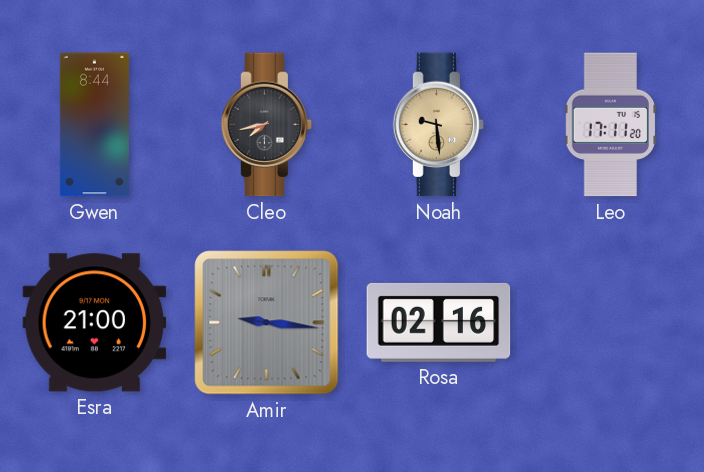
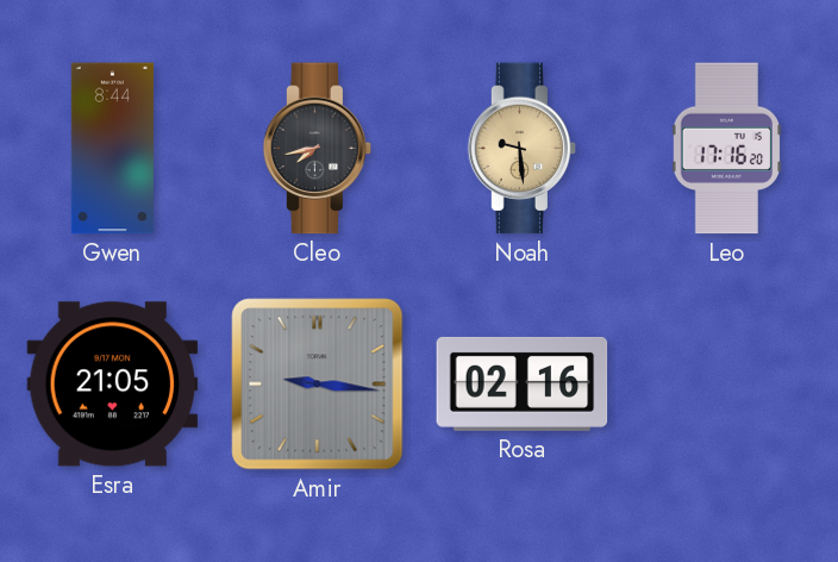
Leo: 17:11 -> 17:16
Esra: 21:00 -> 21:05
